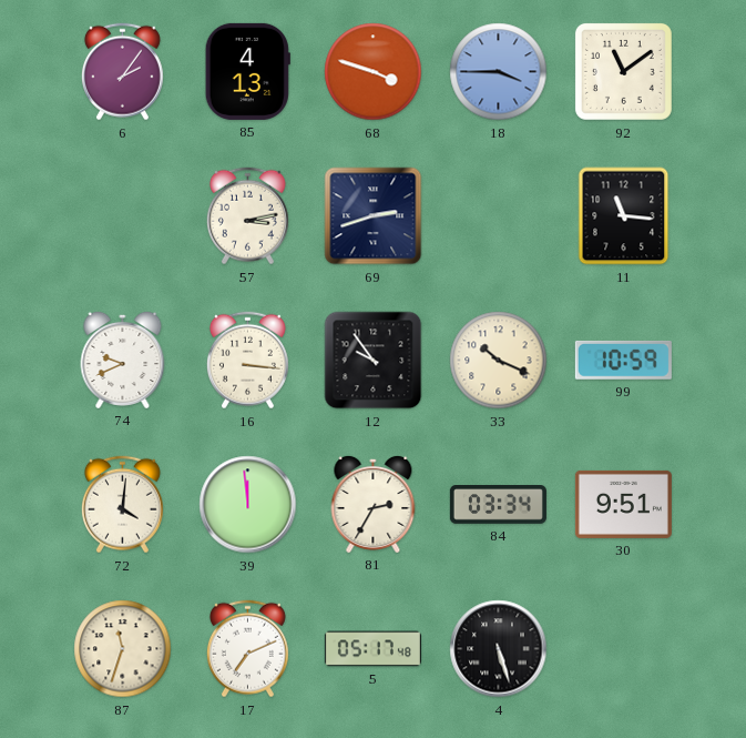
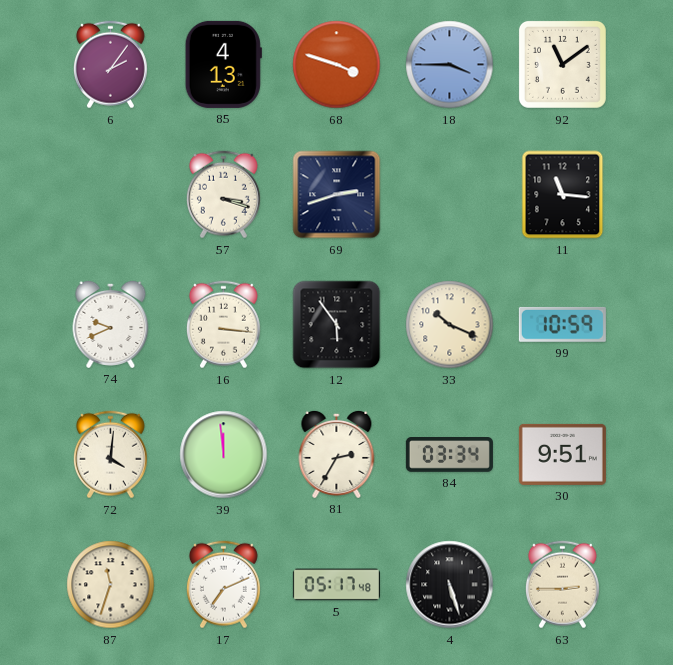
57: 3:13 -> 3:18
12: 9:54 -> 5:54
63: none -> 2:45
